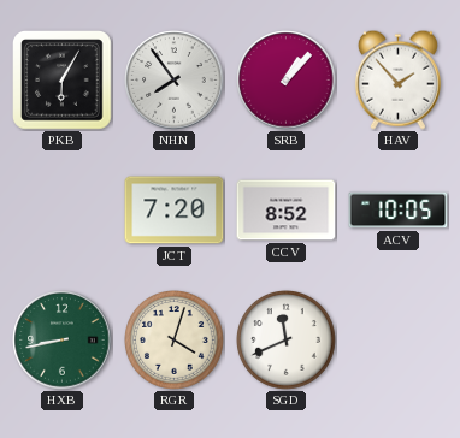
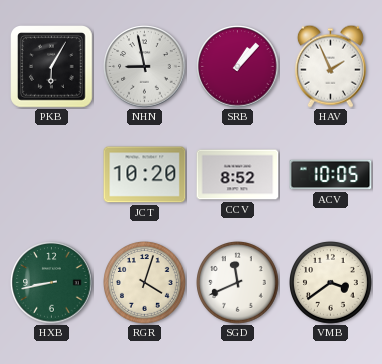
NHN: 7:54 -> 8:58
HAV: 1:53 -> 1:56
JCT: 7:20 -> 10:20
VMB: none -> 3:39
